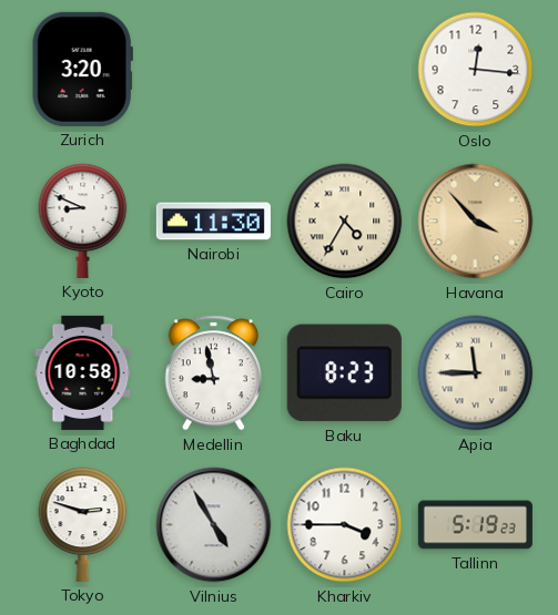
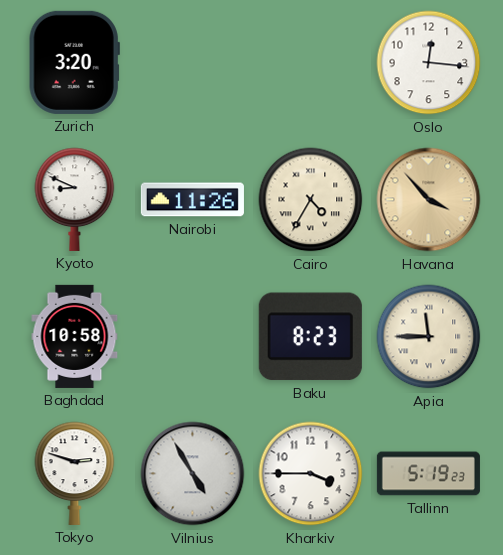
Nairobi: 11:30 -> 11:26
Medellin: 8:58 -> none
